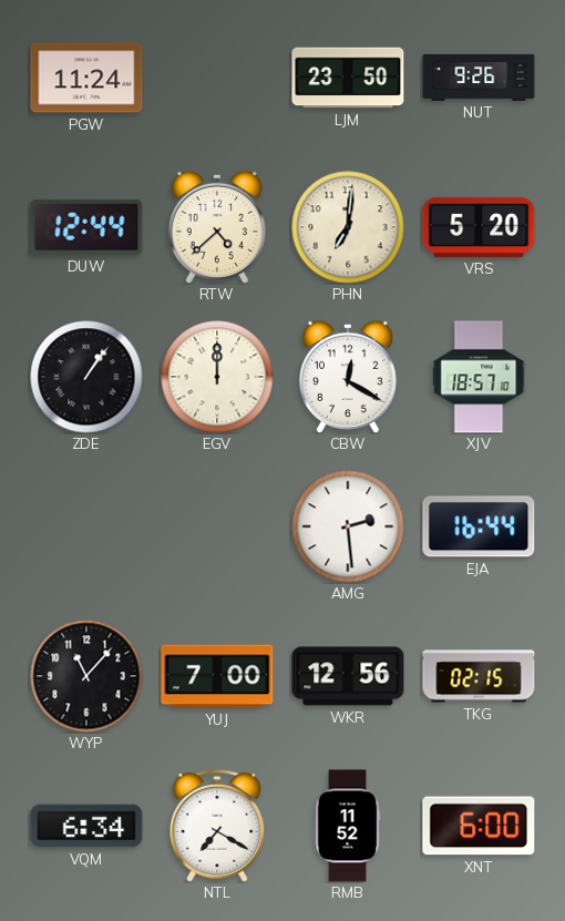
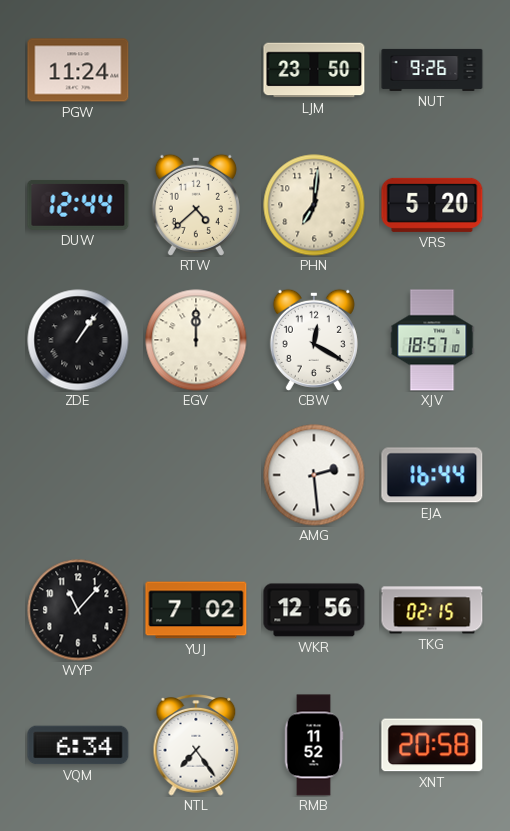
YUJ: 7:00 -> 7:02
NTL: 7:20 -> 7:24
XNT: 6:00 -> 20:58
